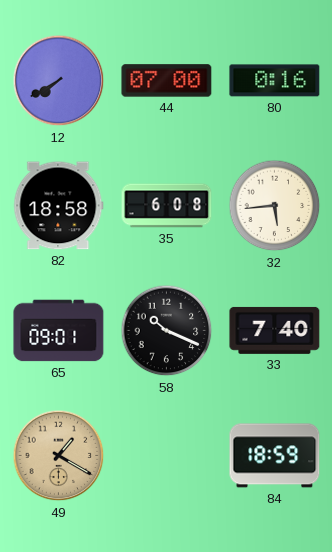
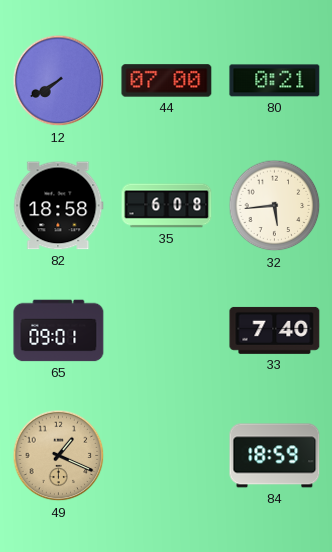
80: 0:16 -> 0:21
58: 10:19 -> none
49: 1:20 -> 1:19
